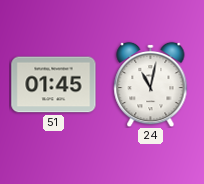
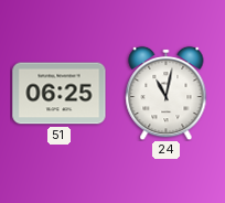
51: 01:45 -> 06:25
